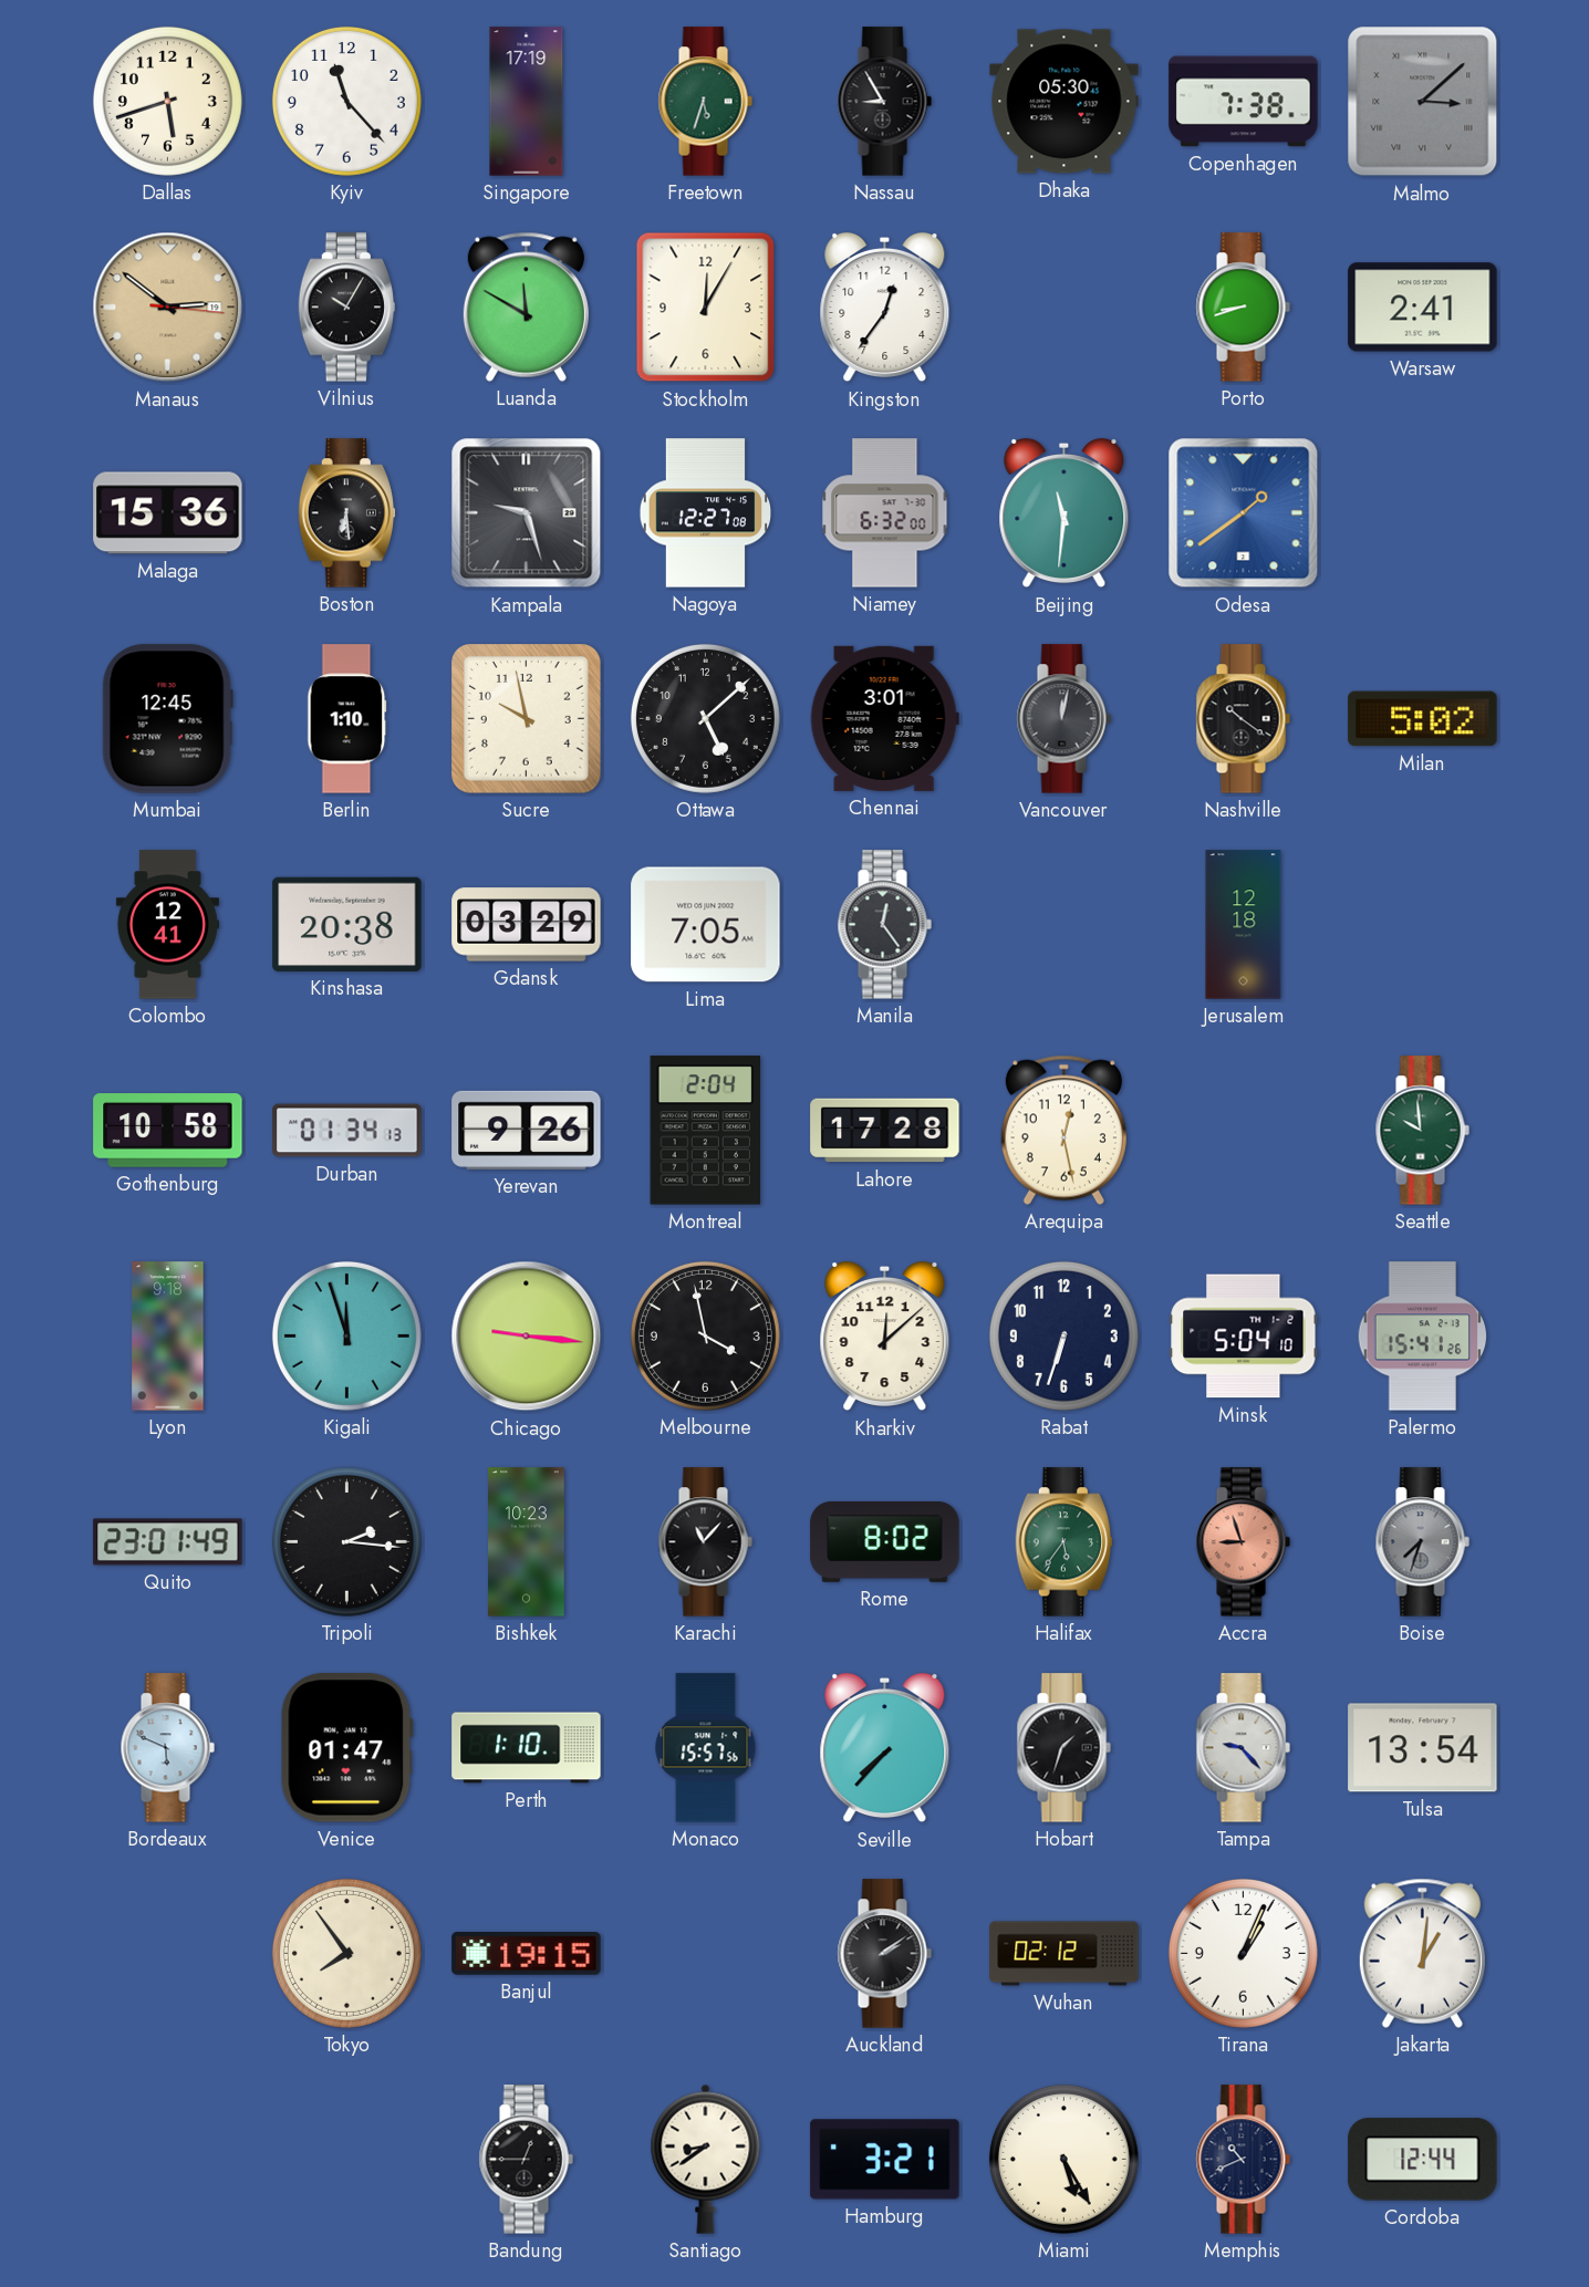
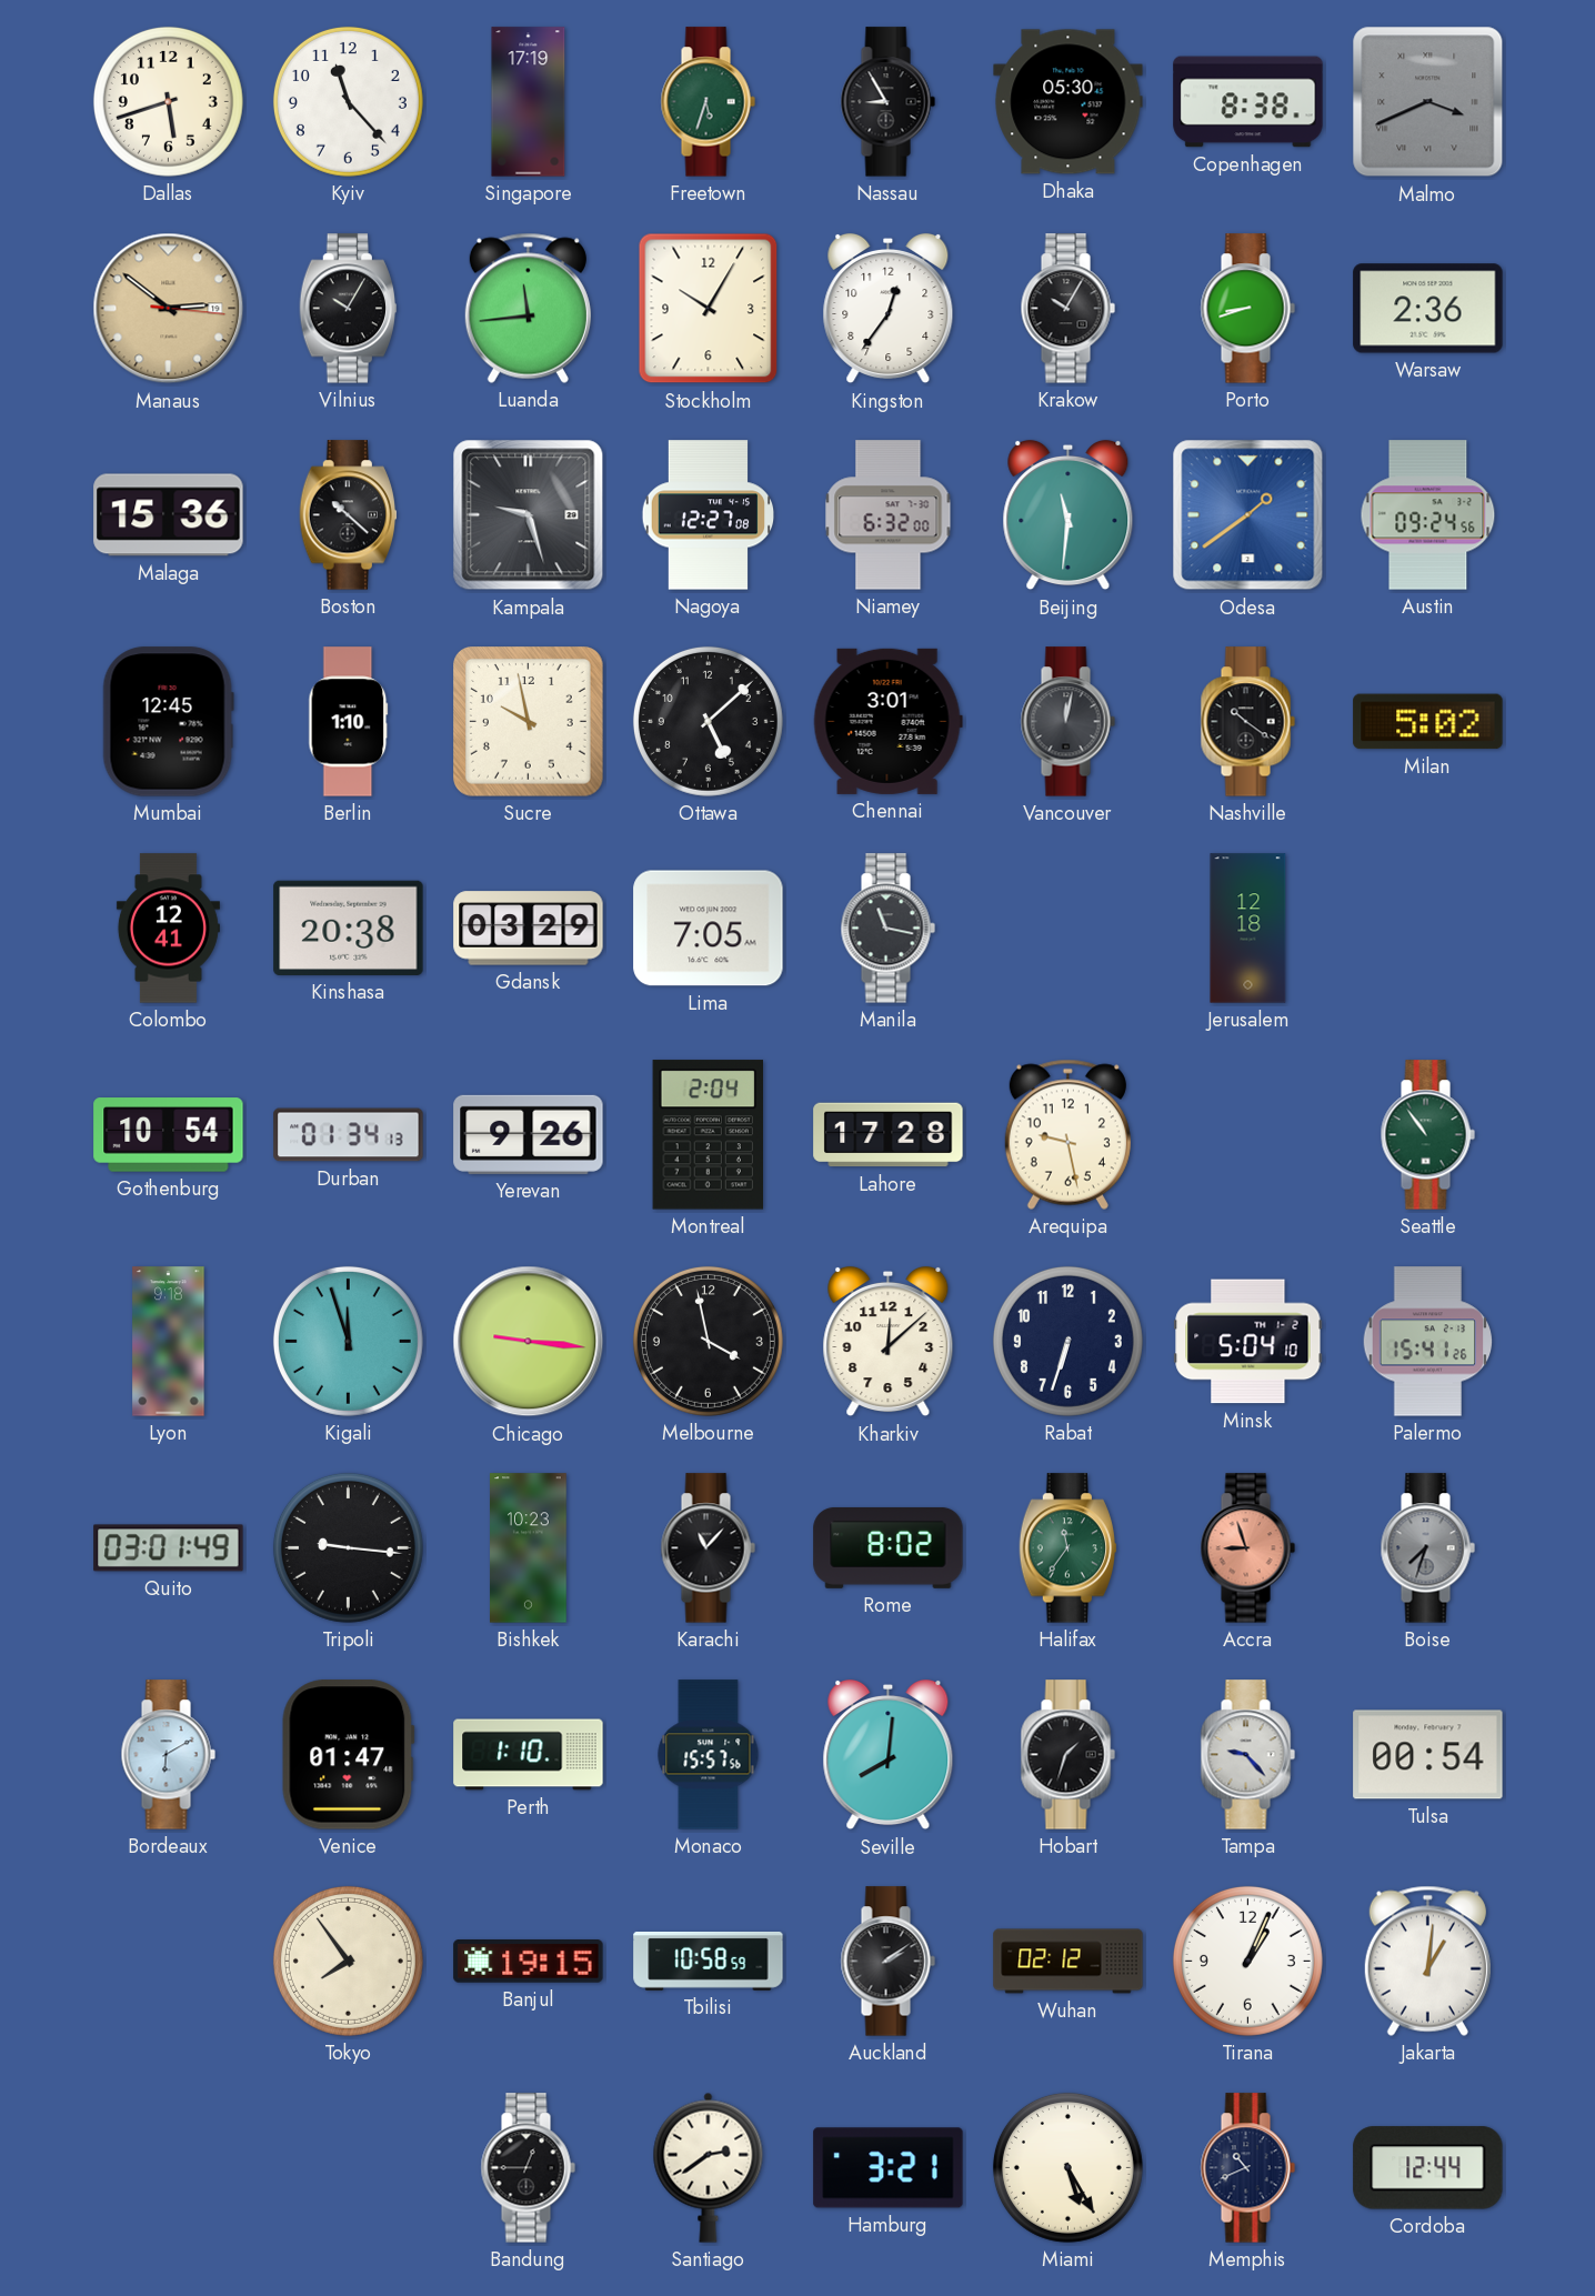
Copenhagen: 7:38 -> 8:38
Malmo: 3:08 -> 3:41
Luanda: 11:50 -> 11:44
Stockholm: 12:05 -> 10:05
Krakow: none -> 10:05
Warsaw: 2:41 -> 2:36
Boston: 6:29 -> 10:22
Austin: none -> 09:24
Manila: 12:24 -> 11:17
Gothenburg: 10:58 -> 10:54
Arequipa: 12:28 -> 9:28
Seattle: 9:59 -> 10:54
Quito: 23:01 -> 03:01
Tripoli: 2:16 -> 9:16
Halifax: 5:36 -> 11:36
Bordeaux: 5:49 -> 6:10
Seville: 7:37 -> 8:01
Tulsa: 13:54 -> 00:54
Tbilisi: none -> 10:58
Santiago: 8:39 -> 2:39
